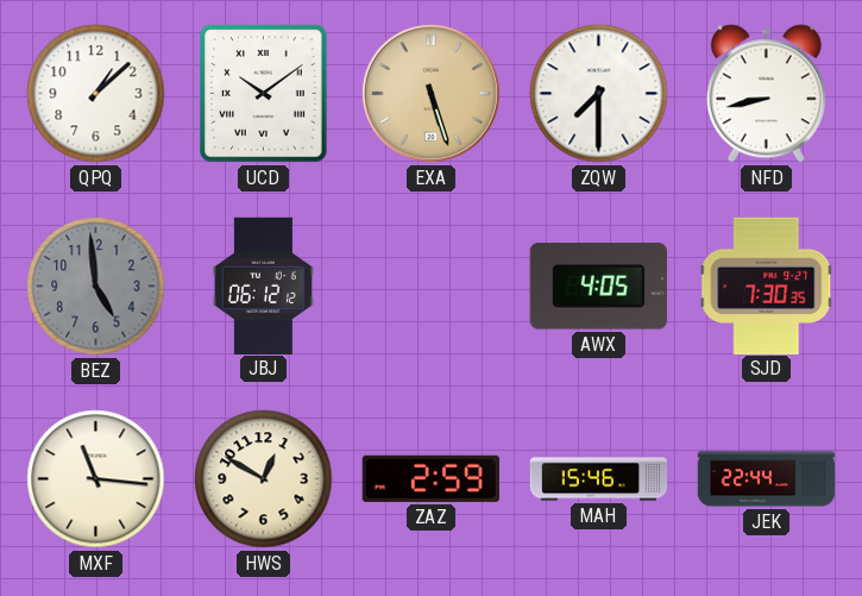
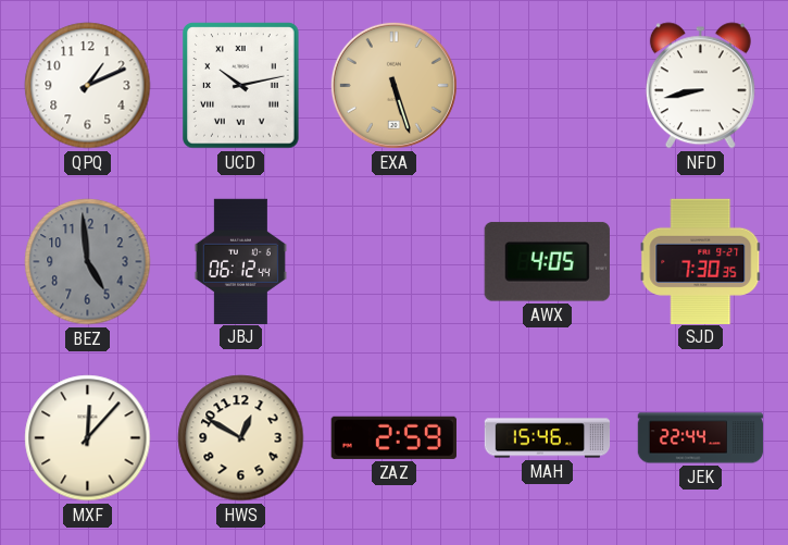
QPQ: 1:08 -> 1:11
UCD: 10:09 -> 10:13
ZQW: 7:30 -> none
JBJ: 06:12:12 -> 06:12:44
MXF: 11:16 -> 12:07
